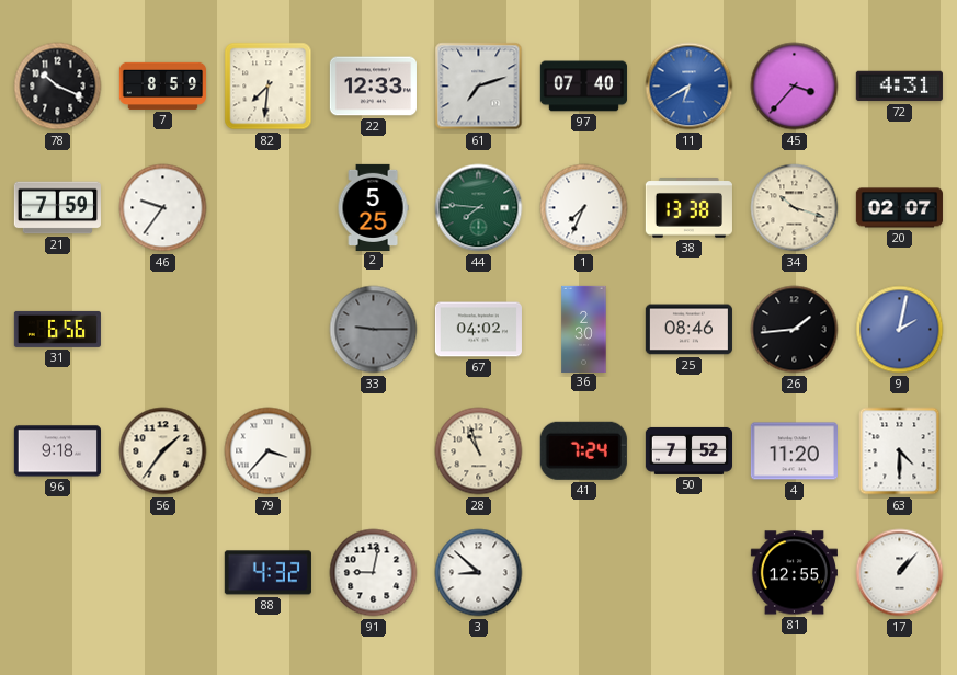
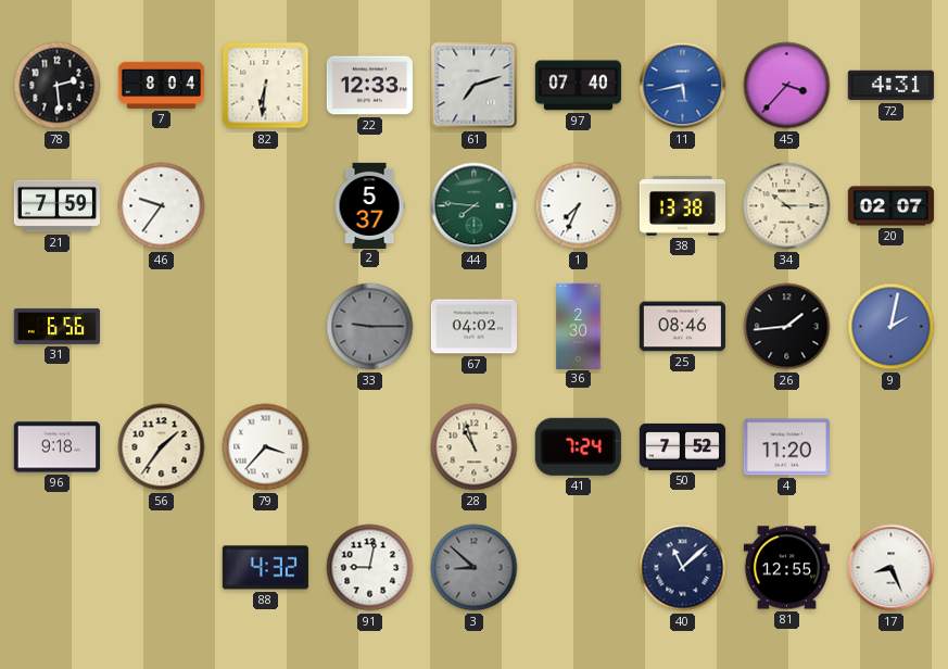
78: 10:19 -> 2:29
7: 8:59 -> 8:04
82: 7:31 -> 6:31
11: 6:40 -> 5:43
2: 5:25 -> 5:37
34: 10:18 -> 10:15
63: 4:30 -> none
3 dial: white -> grey
40: none -> 11:08
17: 1:07 -> 8:26
